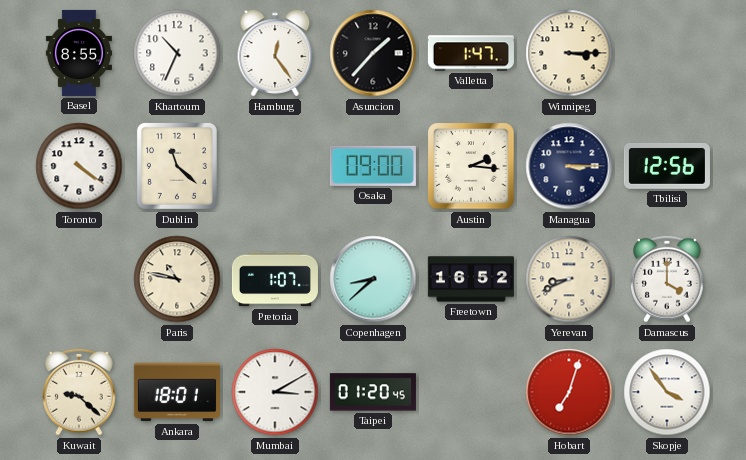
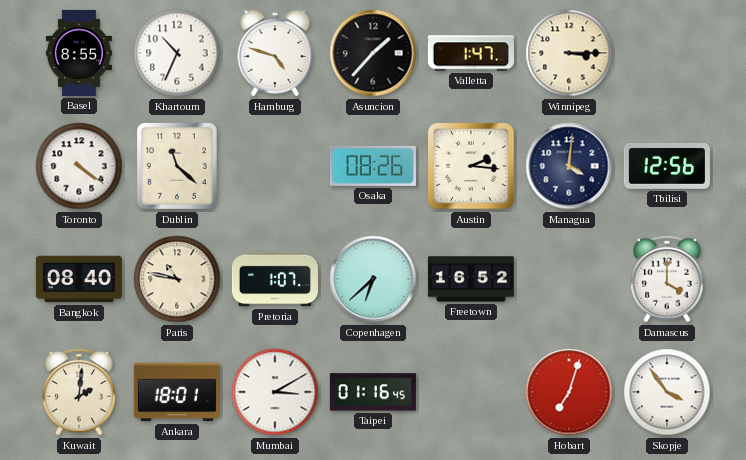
Hamburg: 12:24 -> 4:48
Osaka: 09:00 -> 08:26
Managua: 3:15 -> 4:01
Bangkok: none -> 08:40
Copenhagen: 8:38 -> 6:38
Yerevan: 8:41 -> none
Kuwait: 9:22 -> 2:01
Taipei: 01:20 -> 01:16
